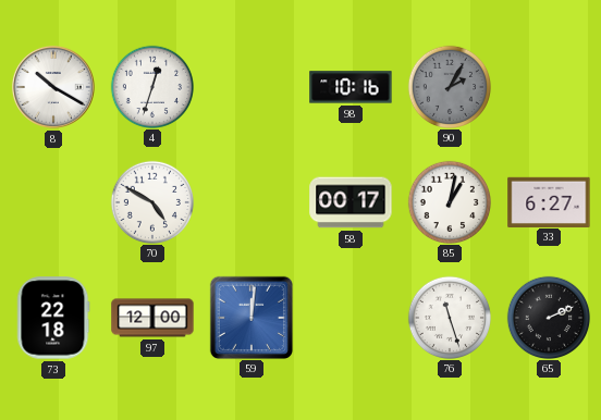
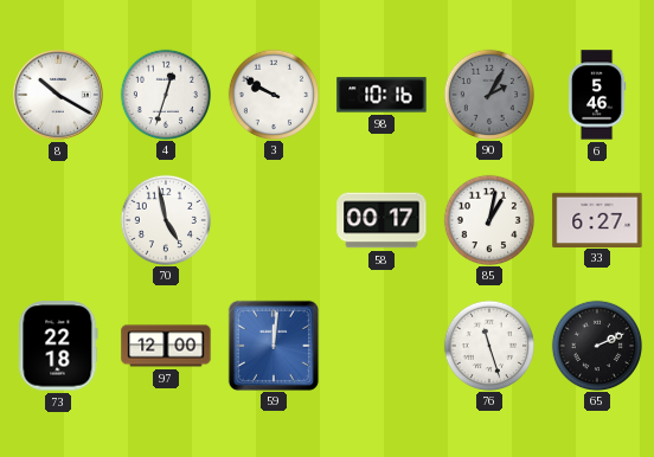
3: none -> 9:50
6: none -> 5:46
70: 4:50 -> 4:58
